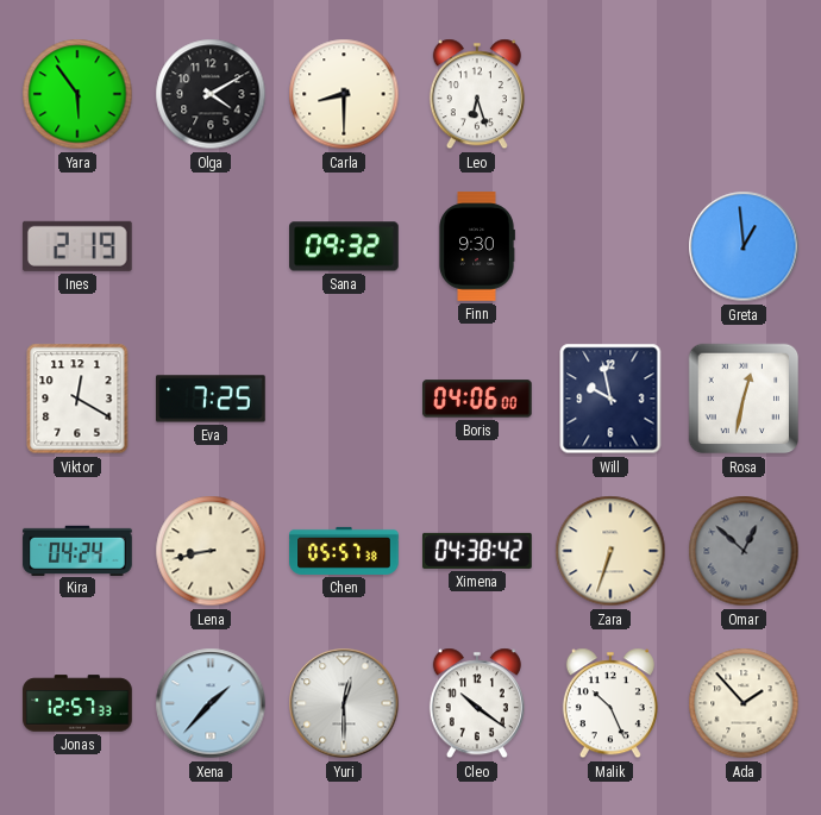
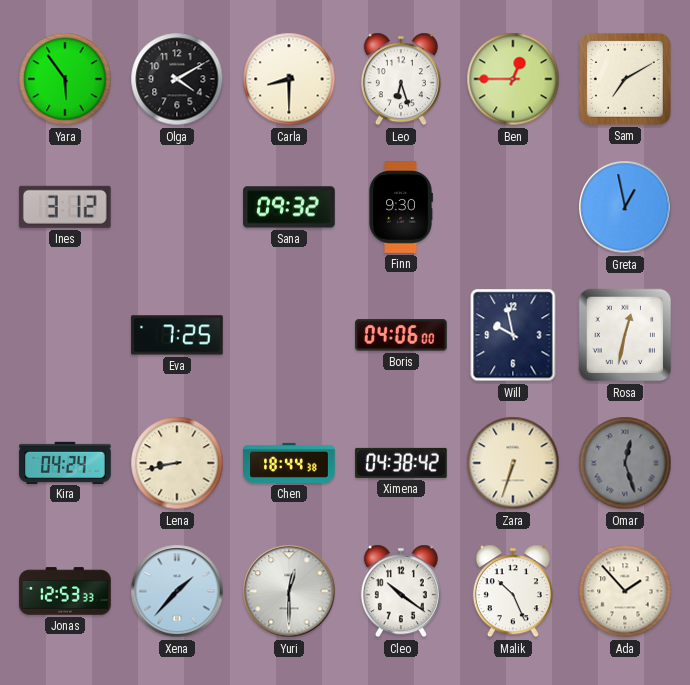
Ben: none -> 12:45
Sam: none -> 7:10
Ines: 2:19 -> 3:12
Greta: 12:59 -> 12:58
Viktor: 12:20 -> none
Chen: 05:57 -> 18:44
Omar: 12:52 -> 12:27
Jonas: 12:57 -> 12:53
